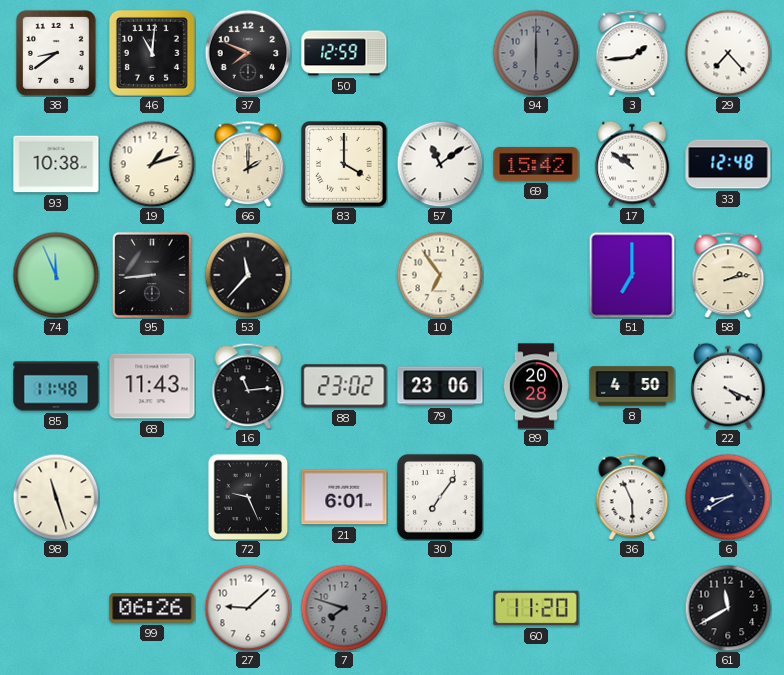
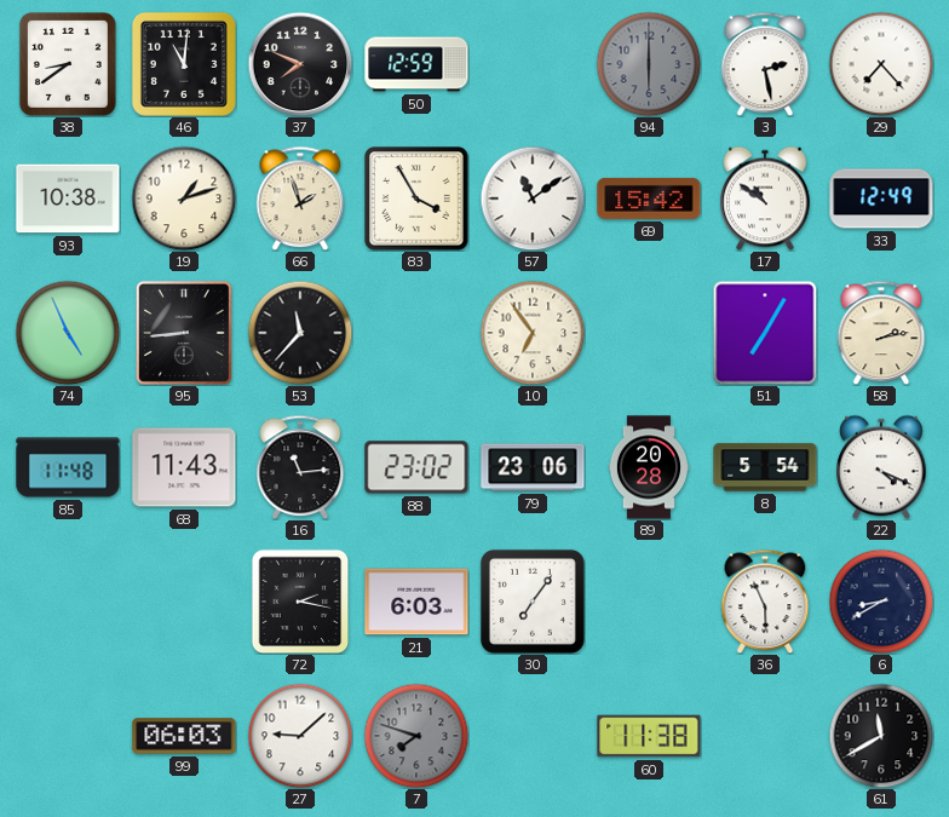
3: 1:44 -> 2:28
66: 2:00 -> 1:57
83: 4:00 -> 3:55
33: 12:48 -> 12:49
74: 11:56 -> 4:56
51: 7:00 -> 7:05
8: 4:50 -> 5:54
98: 11:27 -> none
72: 9:26 -> 2:17
21: 6:01 -> 6:03
99: 06:26 -> 06:03
60: 11:20 -> 11:38
